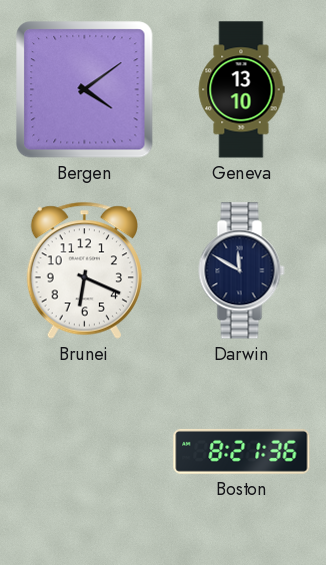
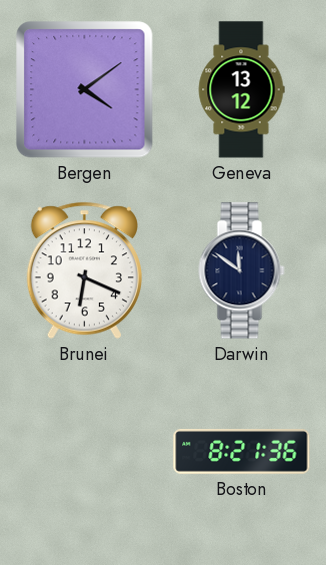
Geneva: 13:10 -> 13:12
Darwin: 11:50 -> 11:51
